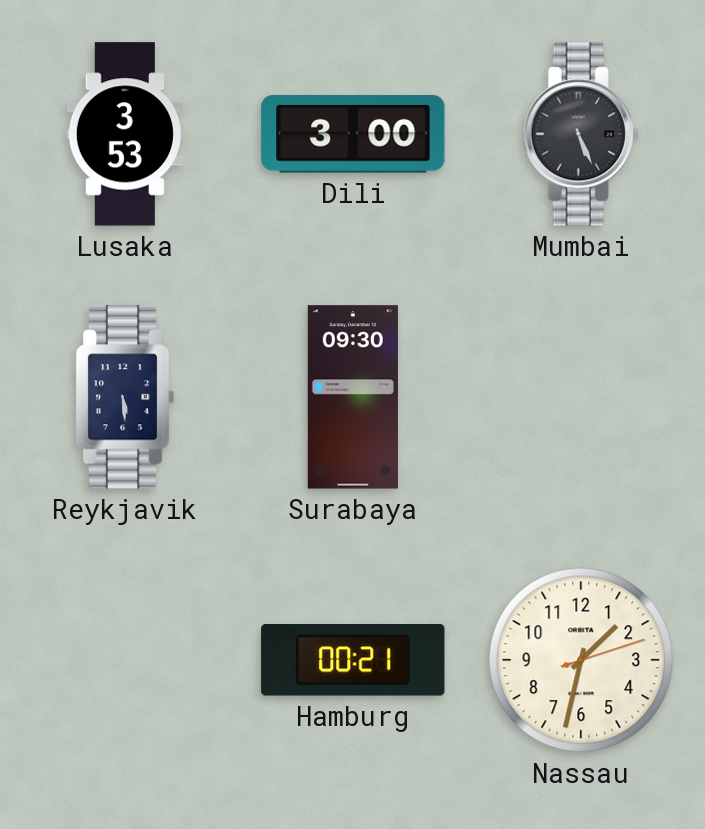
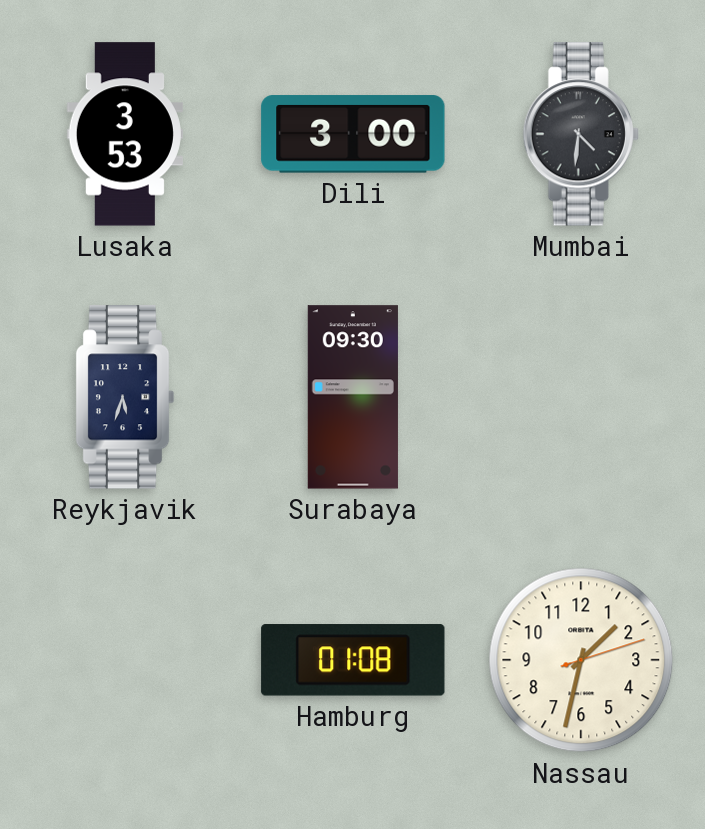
Mumbai: 5:26 -> 4:31
Reykjavik: 5:29 -> 5:33
Hamburg: 00:21 -> 01:08
